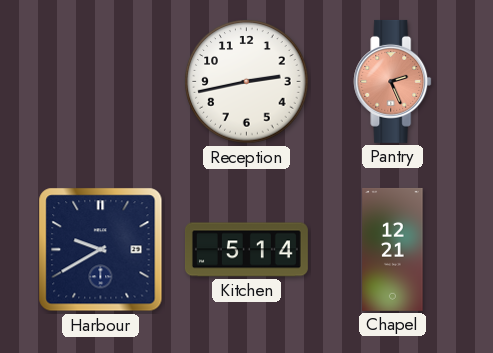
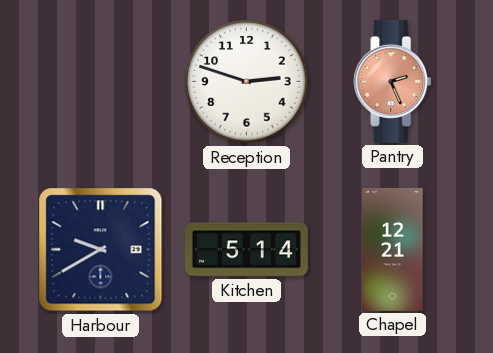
Reception: 2:43 -> 2:48
